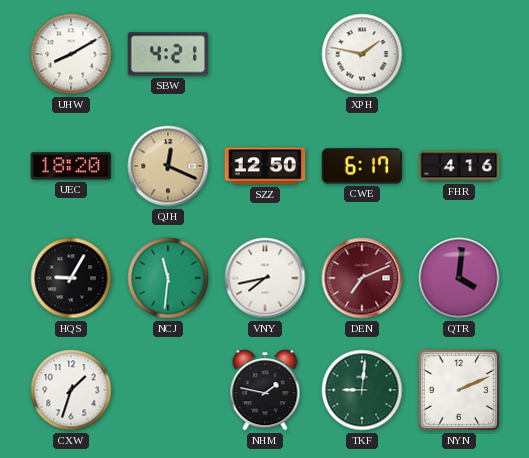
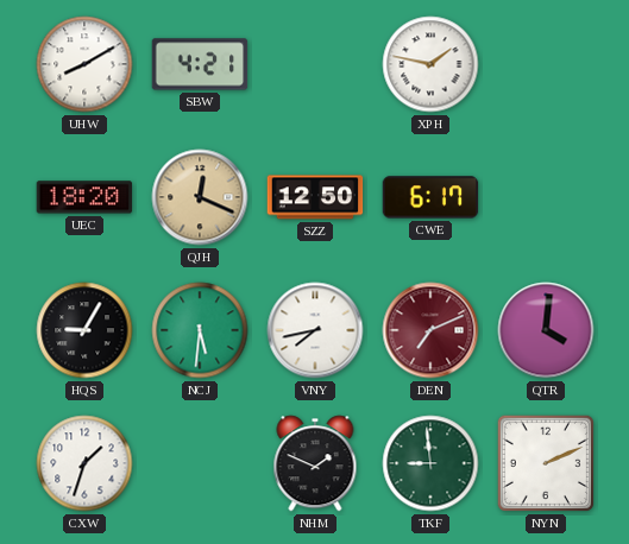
FHR: 4:16 -> none
NCJ: 11:31 -> 5:31
NHM: 1:47 -> 1:49
TKF: 9:01 -> 8:59
